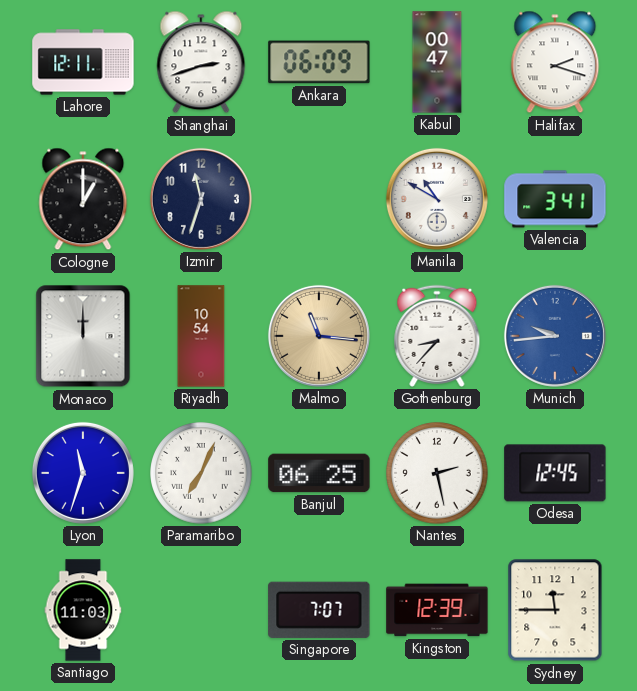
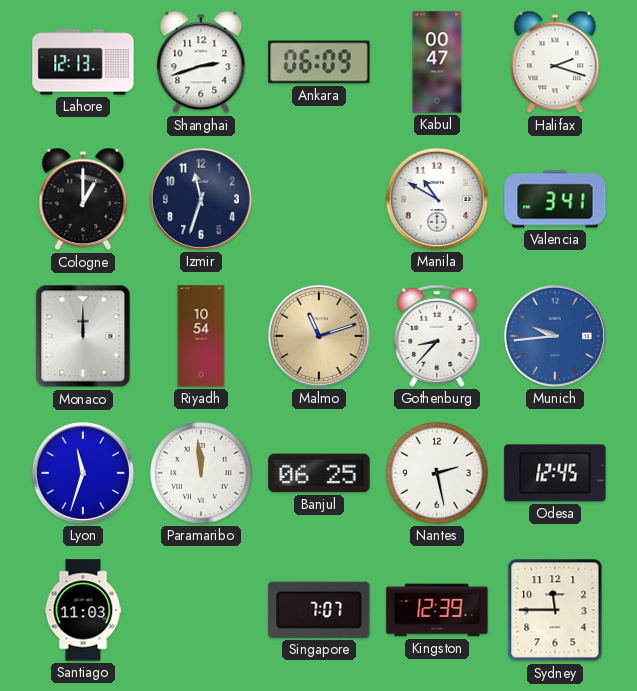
Lahore: 12:11 -> 12:13
Malmo: 11:16 -> 11:12
Paramaribo: 7:04 -> 11:59
